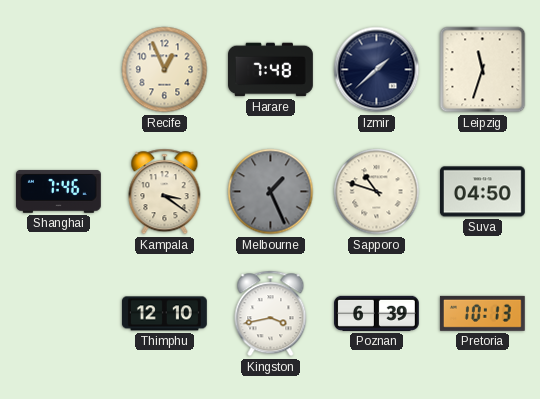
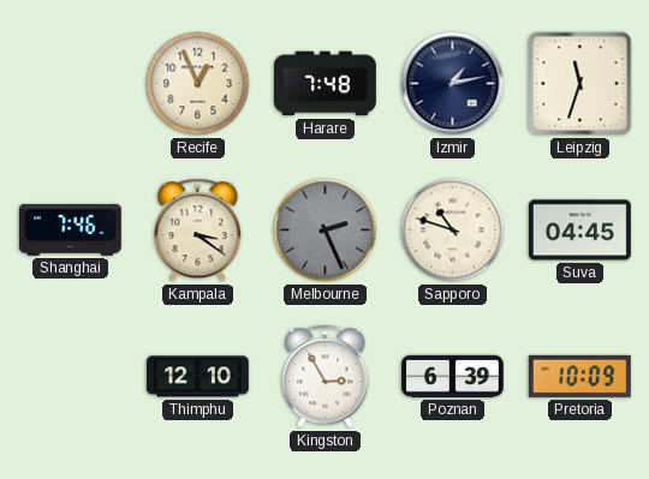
Izmir: 1:38 -> 1:13
Melbourne: 1:26 -> 2:26
Suva: 04:50 -> 04:45
Kingston: 3:43 -> 2:55
Pretoria: 10:13 -> 10:09
